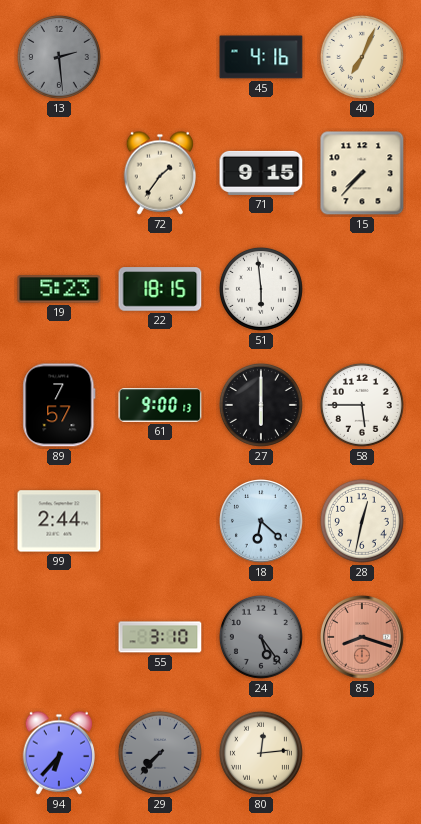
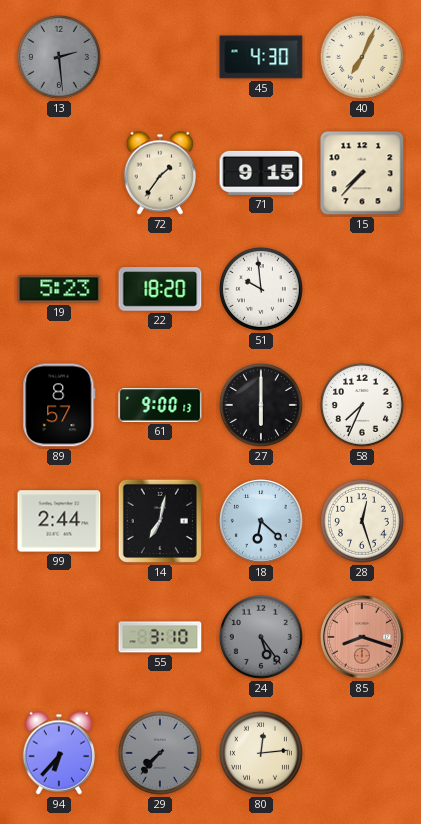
45: 4:16 -> 4:30
22: 18:15 -> 18:20
51: 5:59 -> 9:59
89: 7:57 -> 8:57
58: 5:45 -> 7:34
14: none -> 7:02
28: 12:32 -> 12:27
